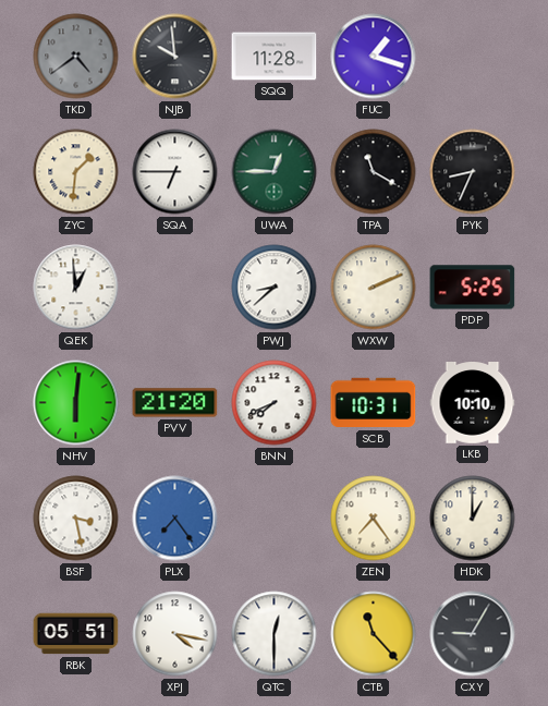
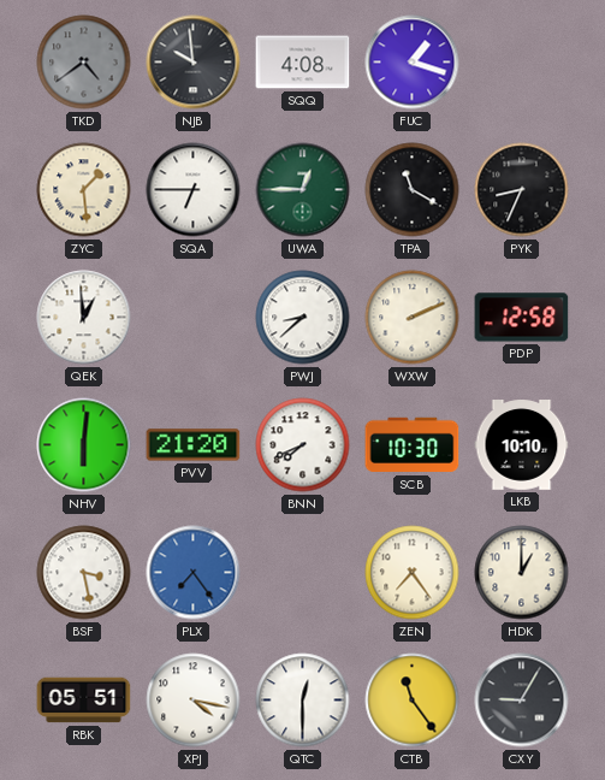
SQQ: 11:28 -> 4:08
ZYC: 1:31 -> 1:29
PDP: 5:25 -> 12:58
SCB: 10:31 -> 10:30
CTB: 11:23 -> 11:24
